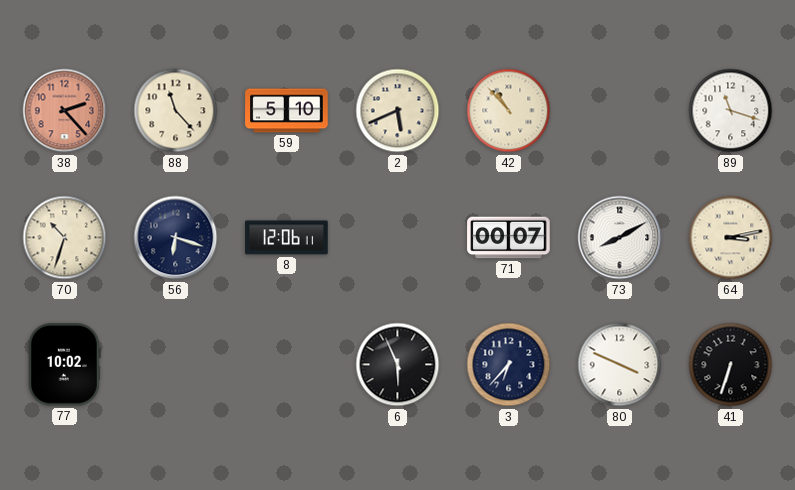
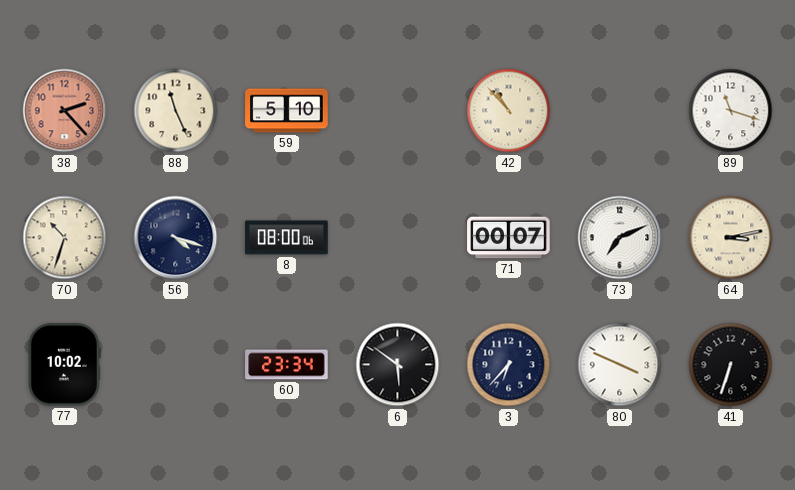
88: 11:23 -> 11:26
2: 5:41 -> none
56: 6:18 -> 4:18
8: 12:06 -> 08:00
73: 8:10 -> 7:11
60: none -> 23:34
6: 5:56 -> 5:51
